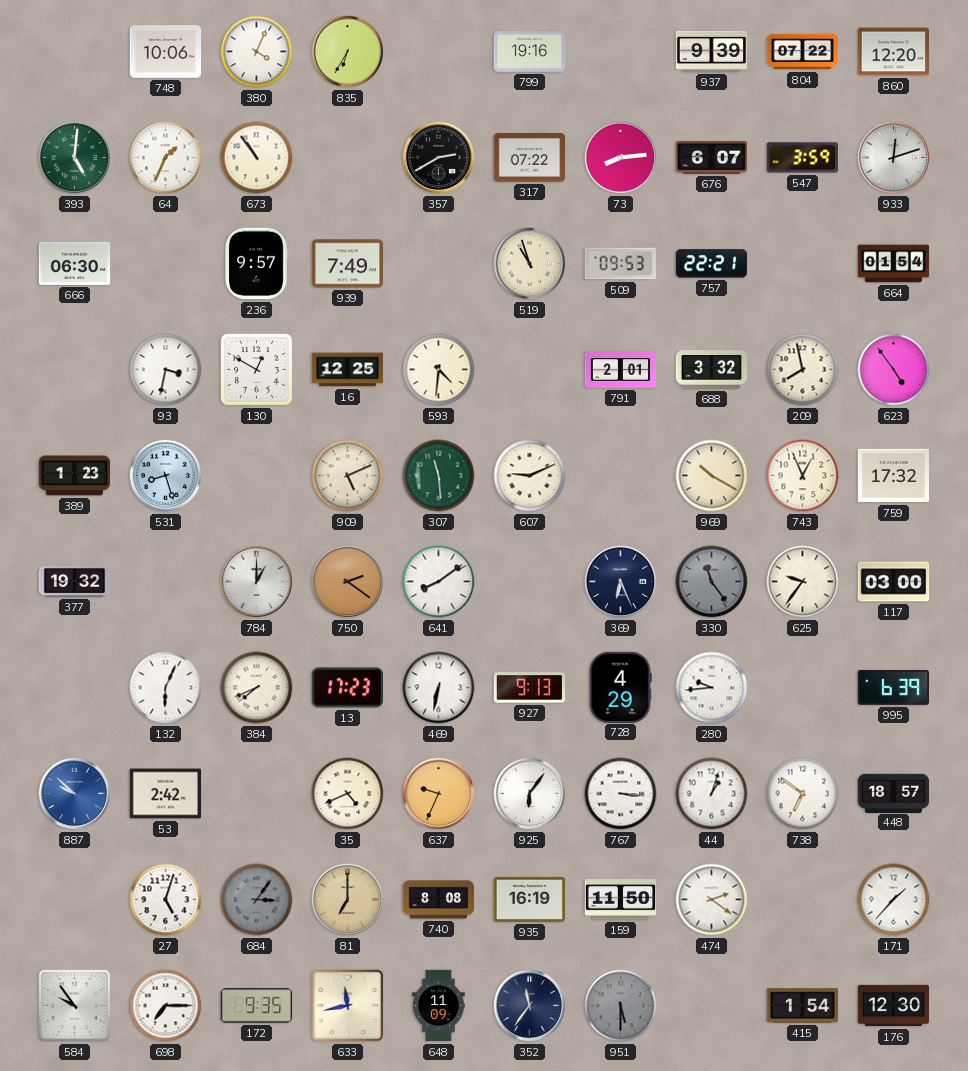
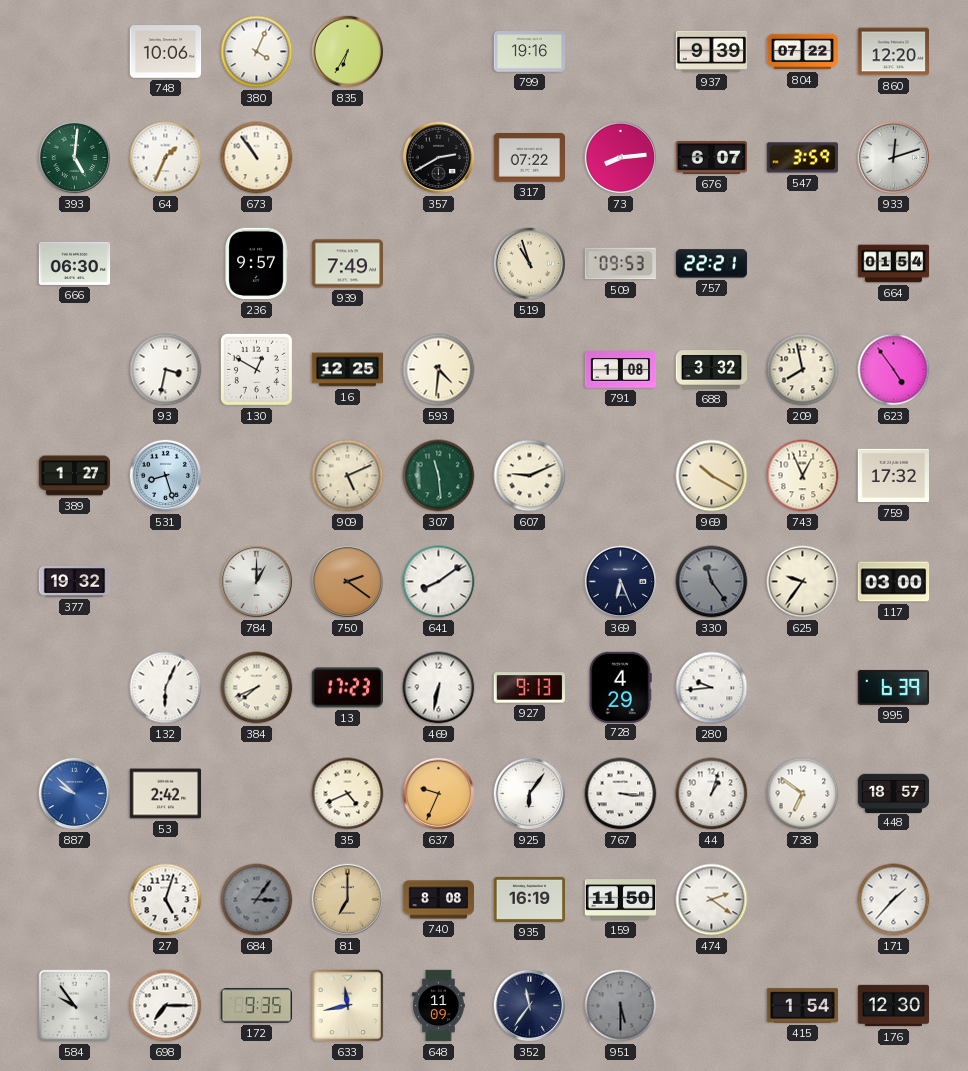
791: 2:01 -> 1:08
389: 1:23 -> 1:27
